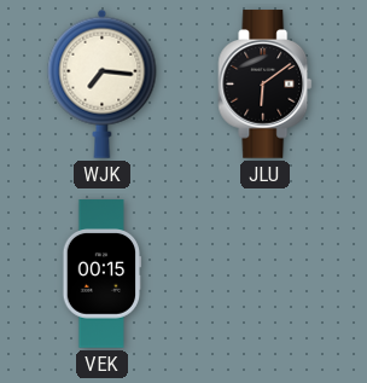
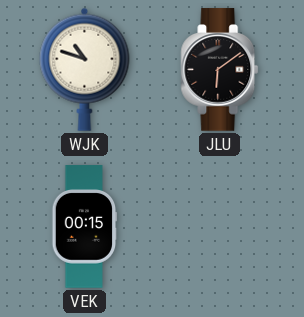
WJK: 7:16 -> 10:48
